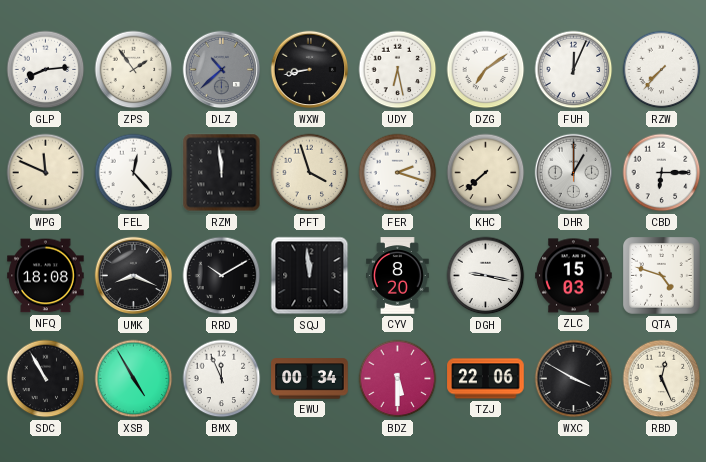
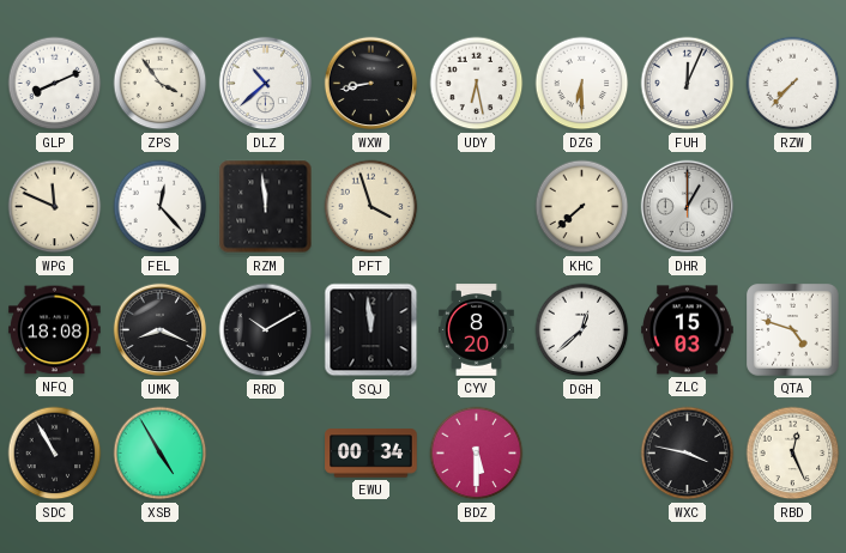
GLP: 8:14 -> 8:11
ZPS: 1:54 -> 3:54
DLZ dial: grey -> white
DZG: 7:09 -> 6:30
FER: 2:18 -> none
CBD: 6:15 -> none
DGH: 9:17 -> 12:38
BMX: 11:56 -> none
TZJ: 22:06 -> none
WXC: 3:50 -> 3:47
